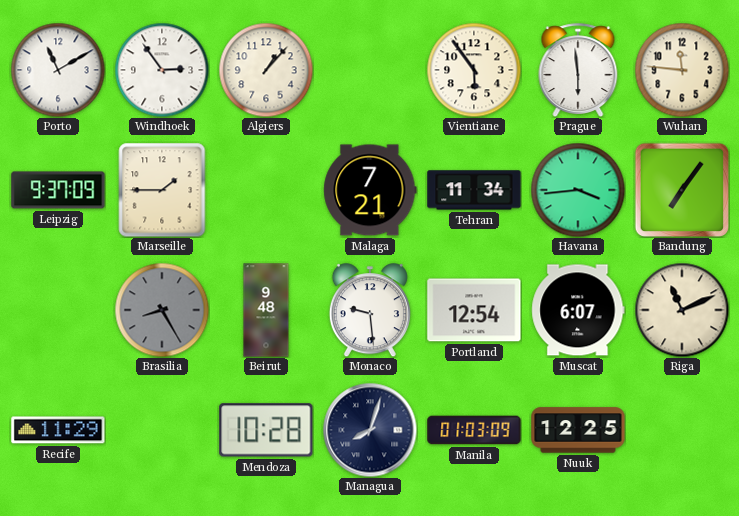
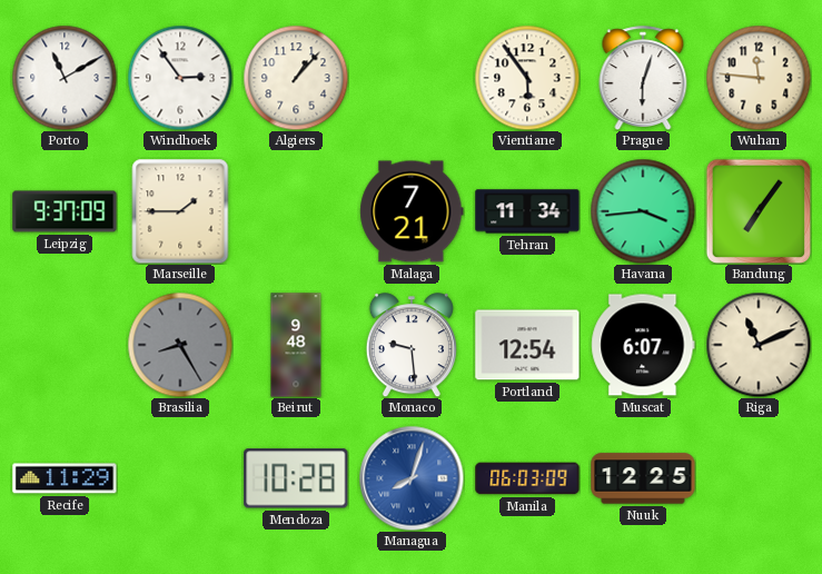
Prague: 5:59 -> 6:03
Managua dial: navy -> blue
Manila: 01:03 -> 06:03
